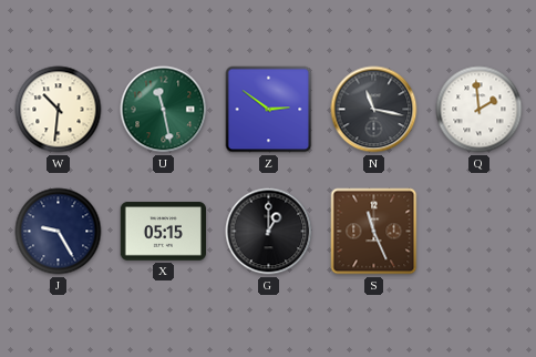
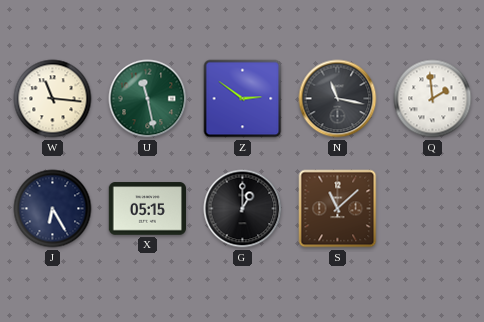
W: 10:31 -> 11:16
J: 9:25 -> 6:25
S: 11:26 -> 11:08
